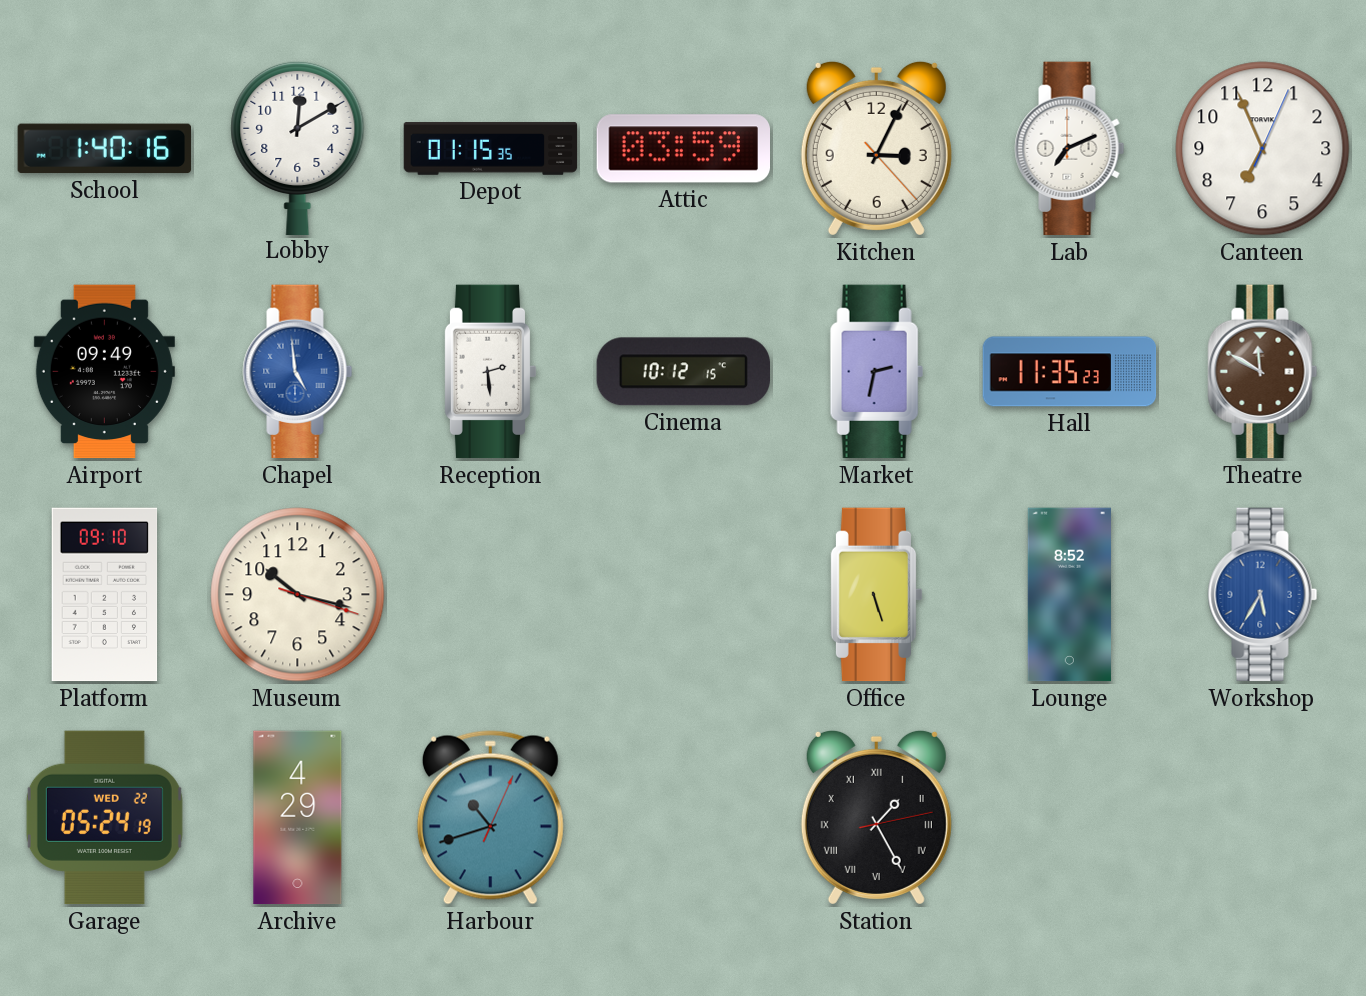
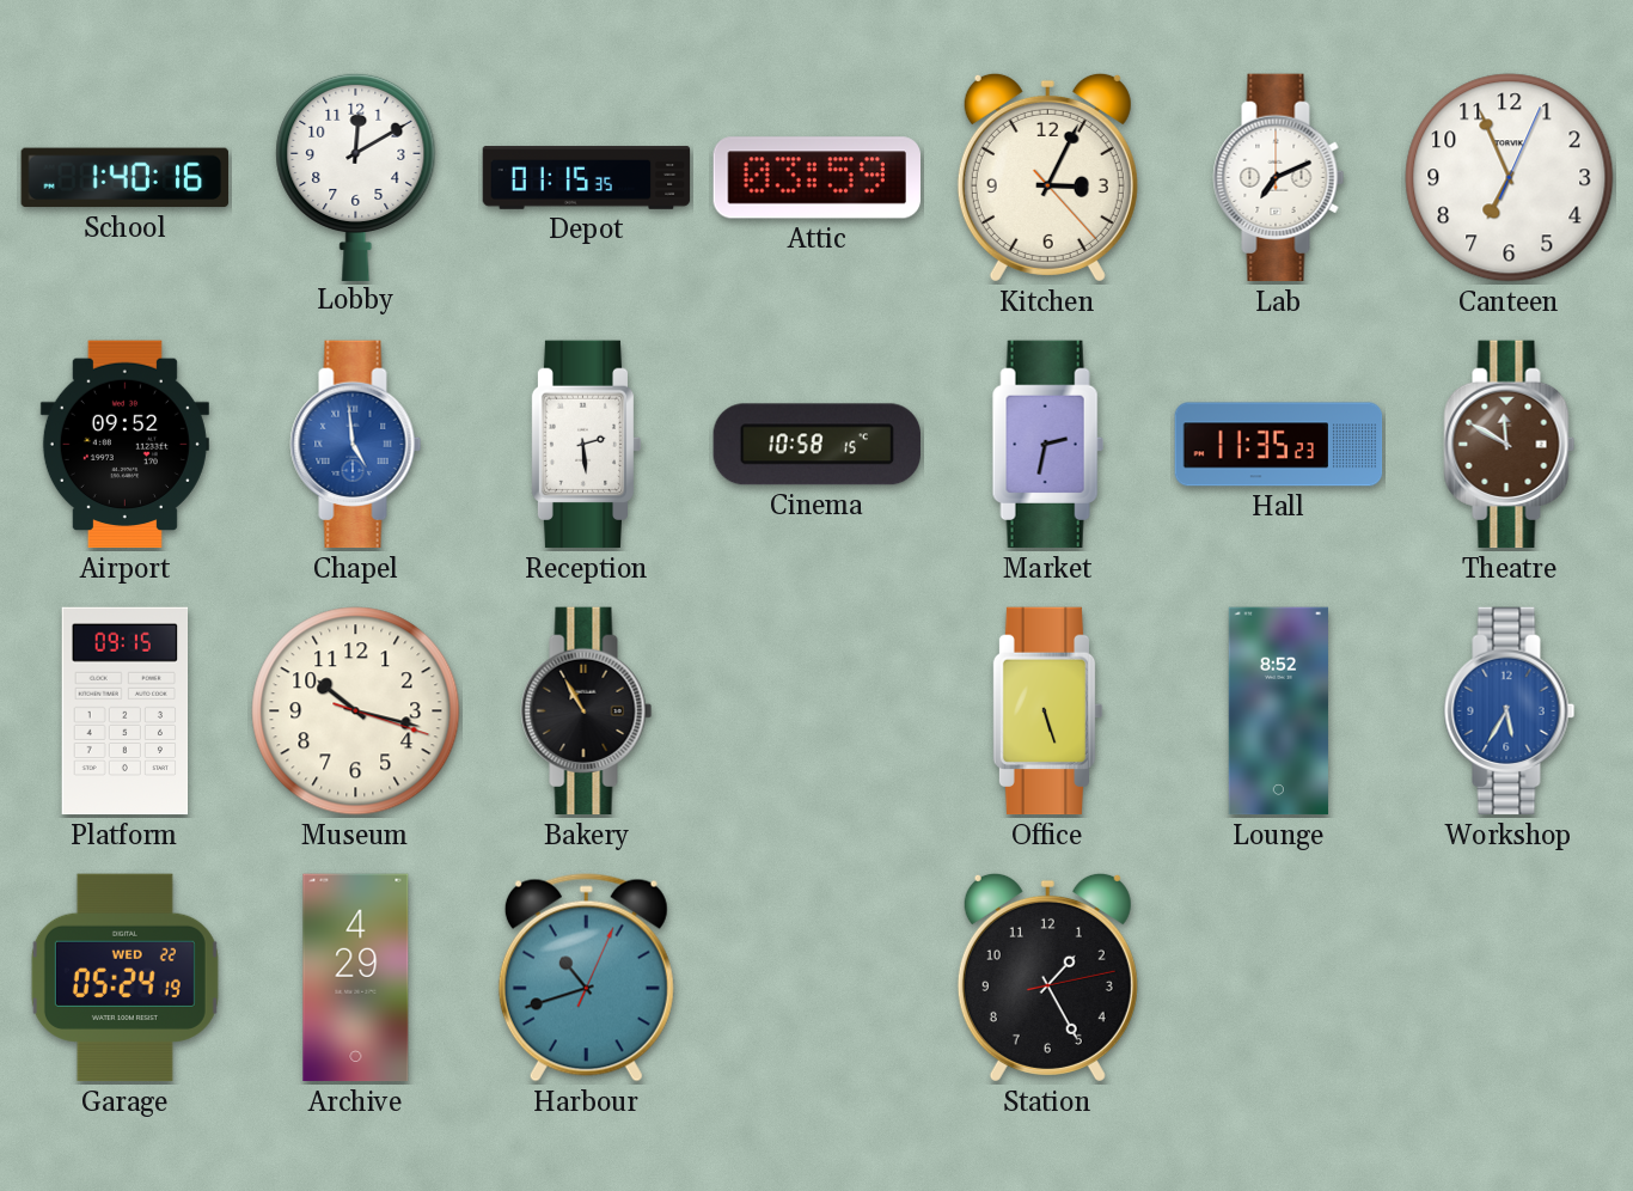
Airport: 09:49 -> 09:52
Cinema: 10:12 -> 10:58
Platform: 09:10 -> 09:15
Bakery: none -> 10:55
Station numerals: Roman -> Arabic
